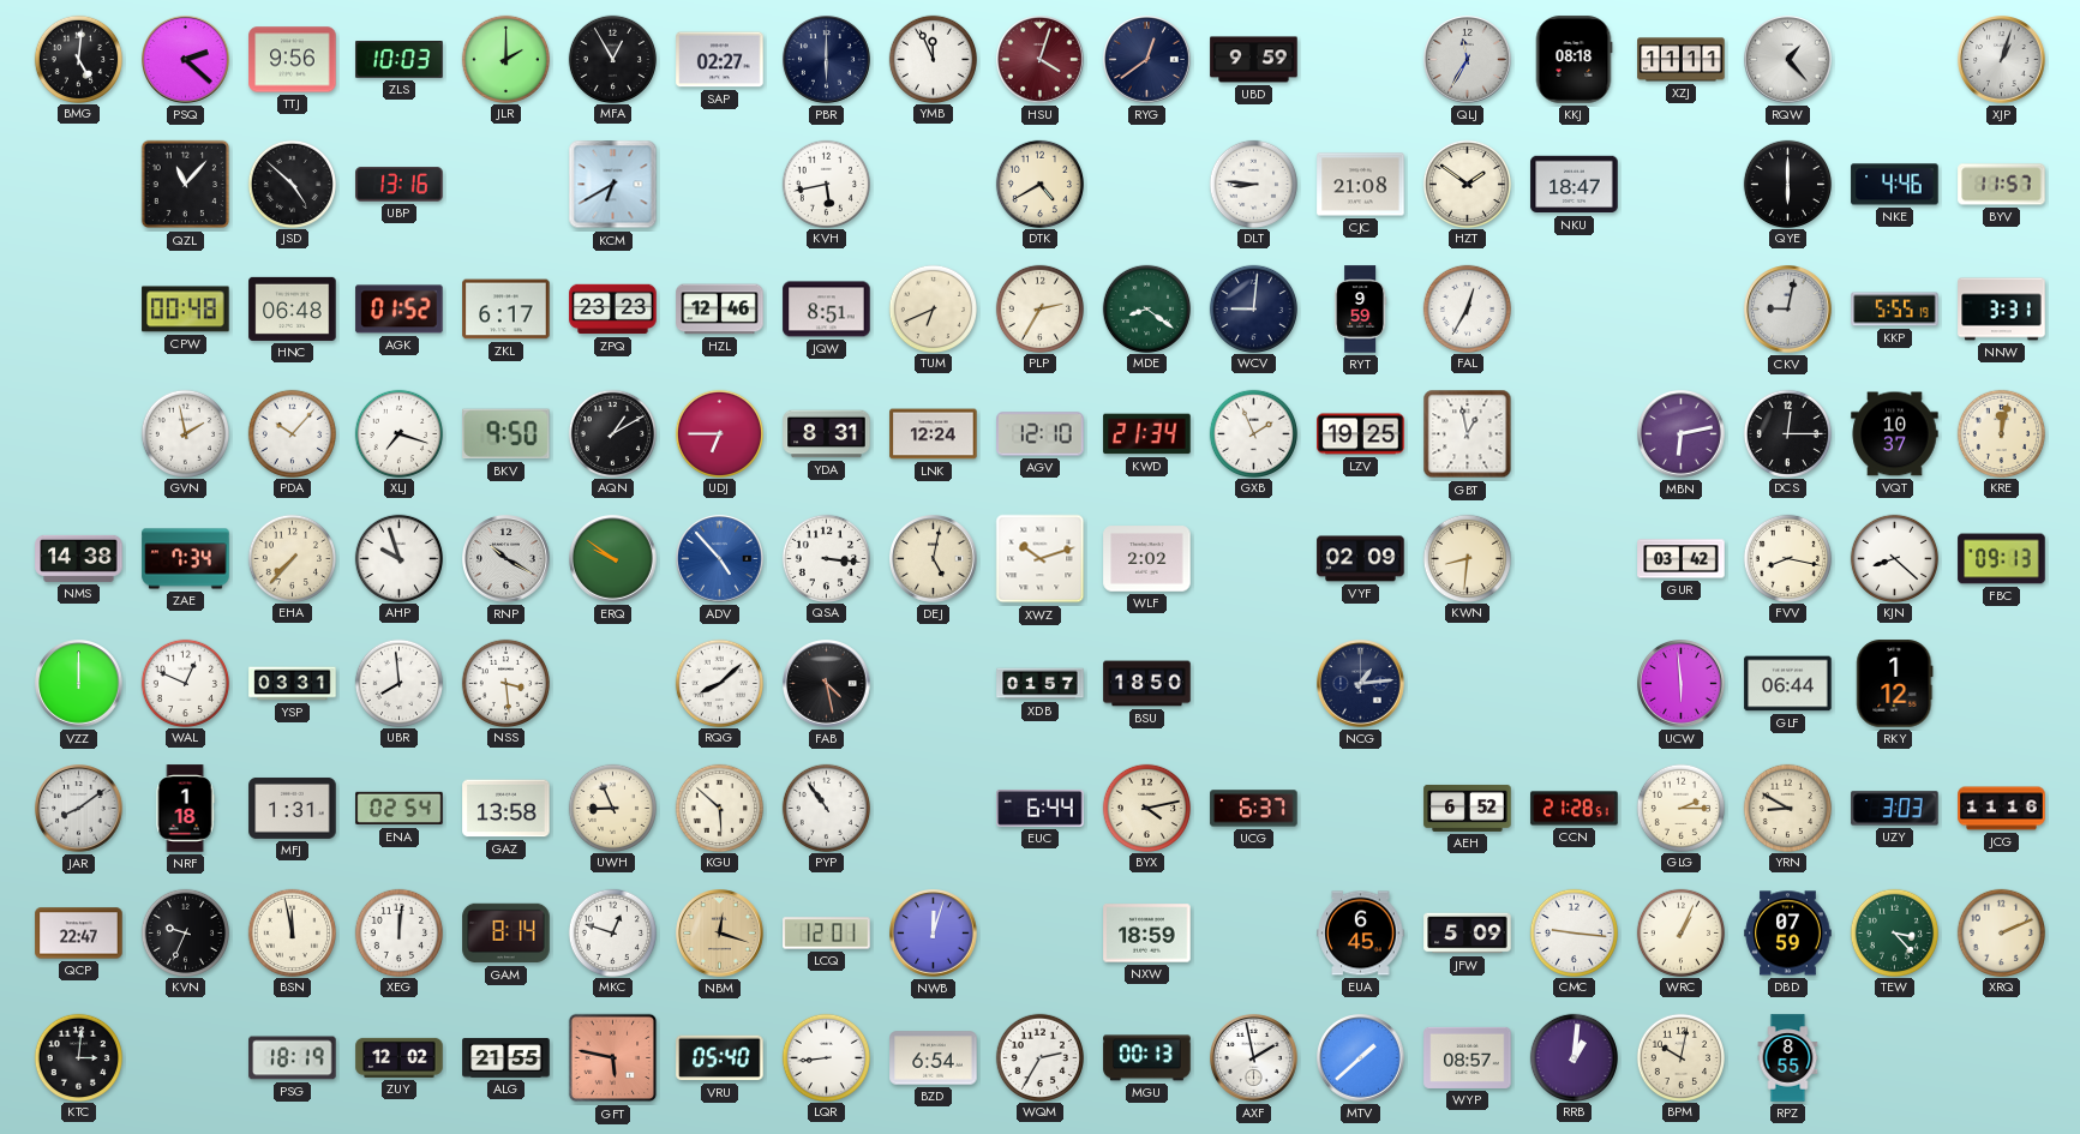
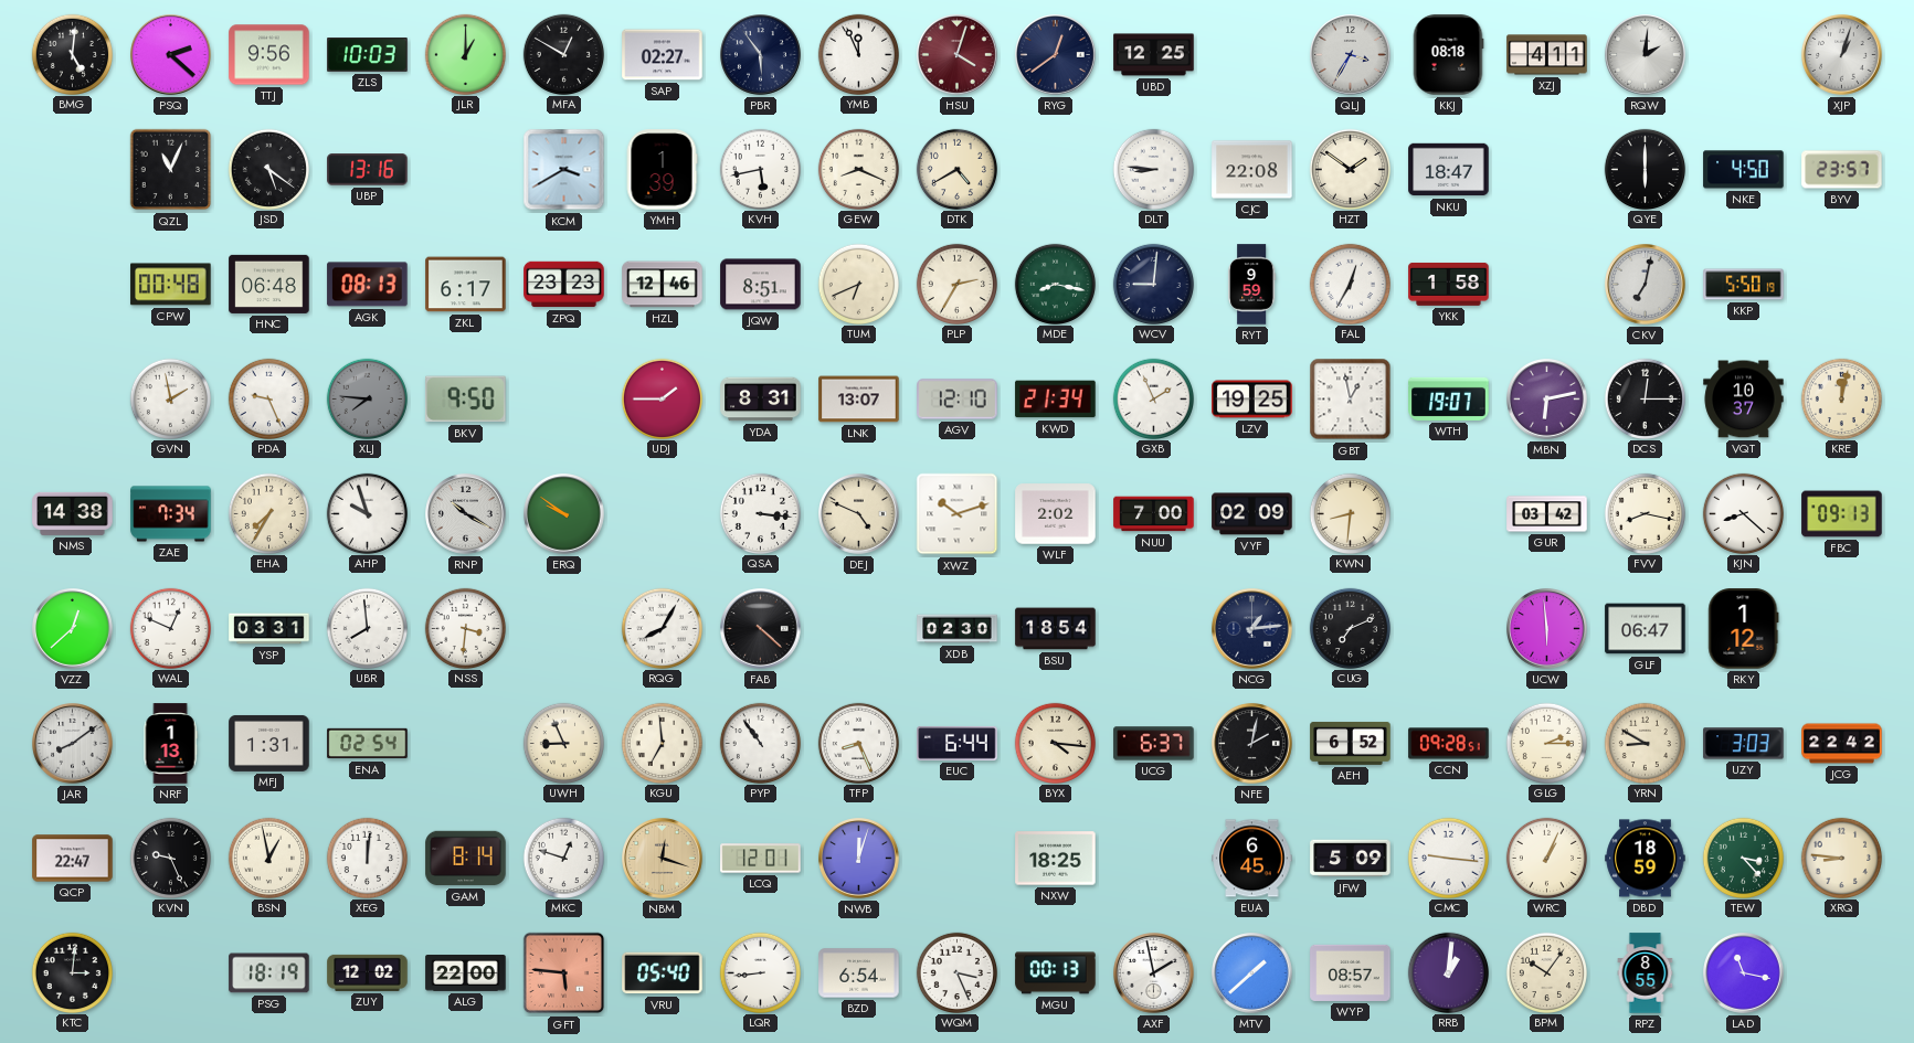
JLR: 2:00 -> 1:00
MFA: 12:55 -> 12:50
PBR: 6:00 -> 5:54
UBD: 9:59 -> 12:25
QLJ: 11:35 -> 3:35
XZJ: 11:11 -> 4:11
RQW: 1:23 -> 2:01
QZL: 11:07 -> 11:04
JSD: 4:52 -> 5:21
KCM: 6:40 -> 3:40
YMH: none -> 1:39
GEW: none -> 8:19
CJC: 21:08 -> 22:08
NKE: 4:46 -> 4:50
BYV: 11:57 -> 23:57
AGK: 01:52 -> 08:13
MDE: 8:21 -> 8:17
YKK: none -> 1:58
CKV: 9:02 -> 7:02
KKP: 5:55 -> 5:50
NNW: 3:31 -> none
PDA: 10:07 -> 9:26
XLJ: 7:18 -> 7:46
XLJ dial: white -> grey
AQN: 1:10 -> none
UDJ: 6:45 -> 1:45
LNK: 12:24 -> 13:07
WTH: none -> 19:07
EHA: 7:37 -> 7:35
ADV: 4:53 -> none
DEJ: 5:02 -> 4:49
NUU: none -> 7:00
VZZ: 12:00 -> 12:38
NSS: 3:29 -> 3:31
RQG: 8:08 -> 8:05
FAB: 4:28 -> 4:22
XDB: 01:57 -> 02:30
BSU: 18:50 -> 18:54
CUG: none -> 7:11
GLF: 06:44 -> 06:47
NRF: 1:18 -> 1:13
GAZ: 13:58 -> none
KGU: 5:52 -> 6:59
TFP: none -> 8:26
BYX: 4:13 -> 4:16
NFE: none -> 2:02
CCN: 21:28 -> 09:28
JCG: 11:16 -> 22:42
KVN: 9:34 -> 9:26
BSN: 11:58 -> 12:58
NXW: 18:59 -> 18:25
DBD: 07:59 -> 18:59
XRQ: 2:11 -> 8:46
ALG: 21:55 -> 22:00
GFT: 5:47 -> 5:46
WQM: 2:35 -> 3:26
BPM: 10:02 -> 10:06
LAD: none -> 11:17
